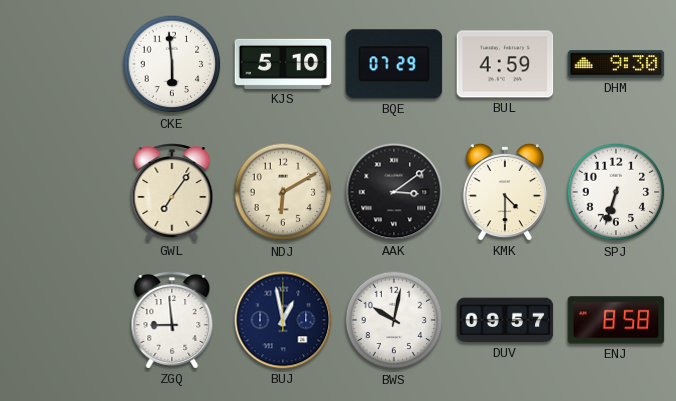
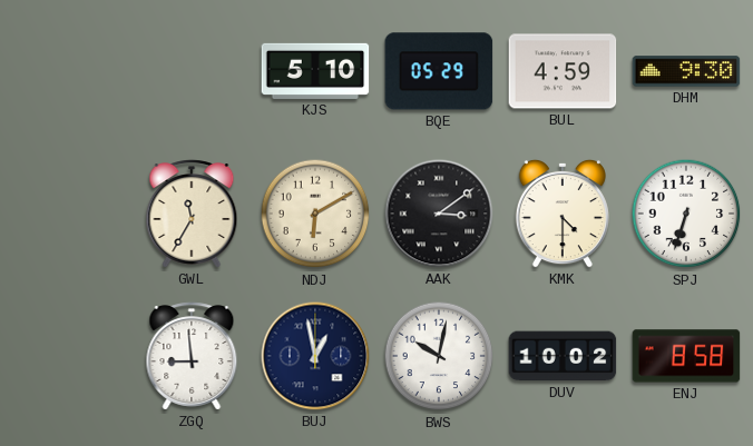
CKE: 5:59 -> none
BQE: 07:29 -> 05:29
GWL: 7:06 -> 11:35
DUV: 09:57 -> 10:02
